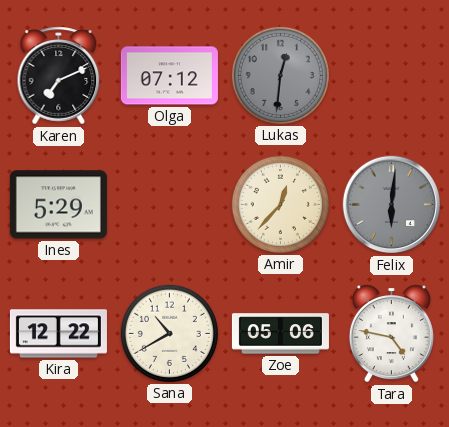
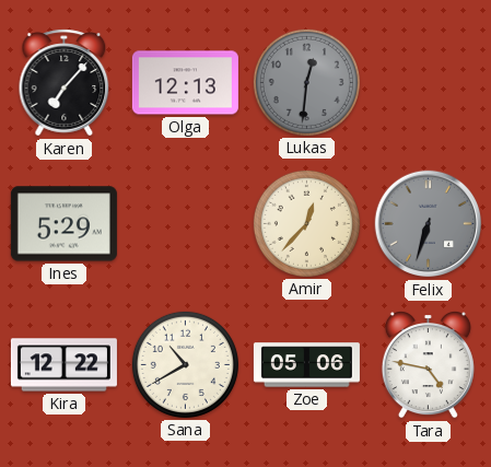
Karen: 7:11 -> 7:07
Olga: 07:12 -> 12:13
Felix: 6:01 -> 6:33
